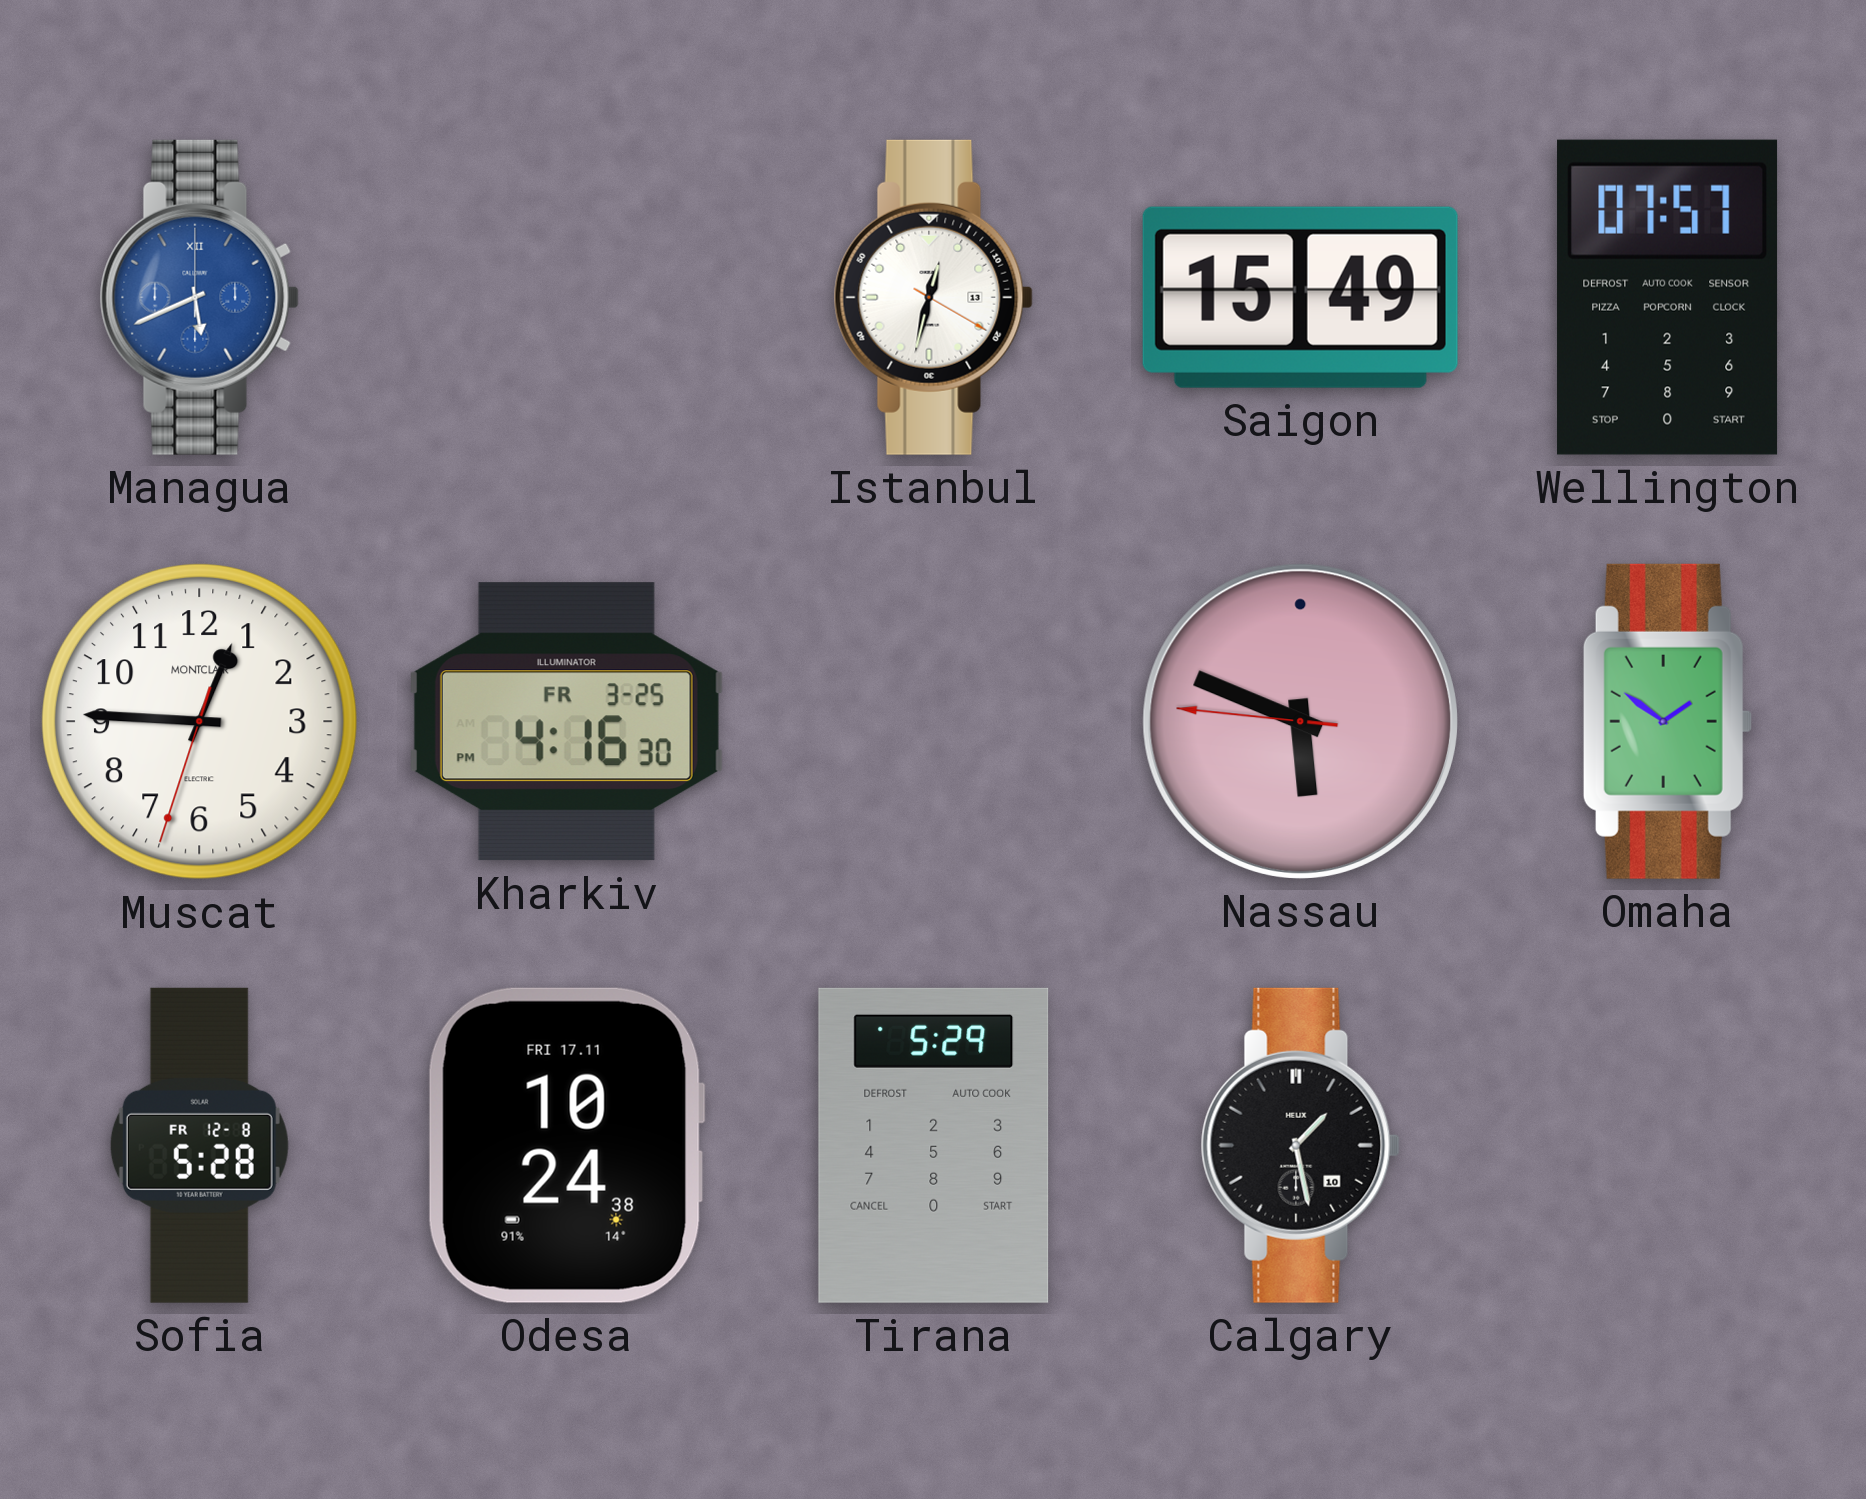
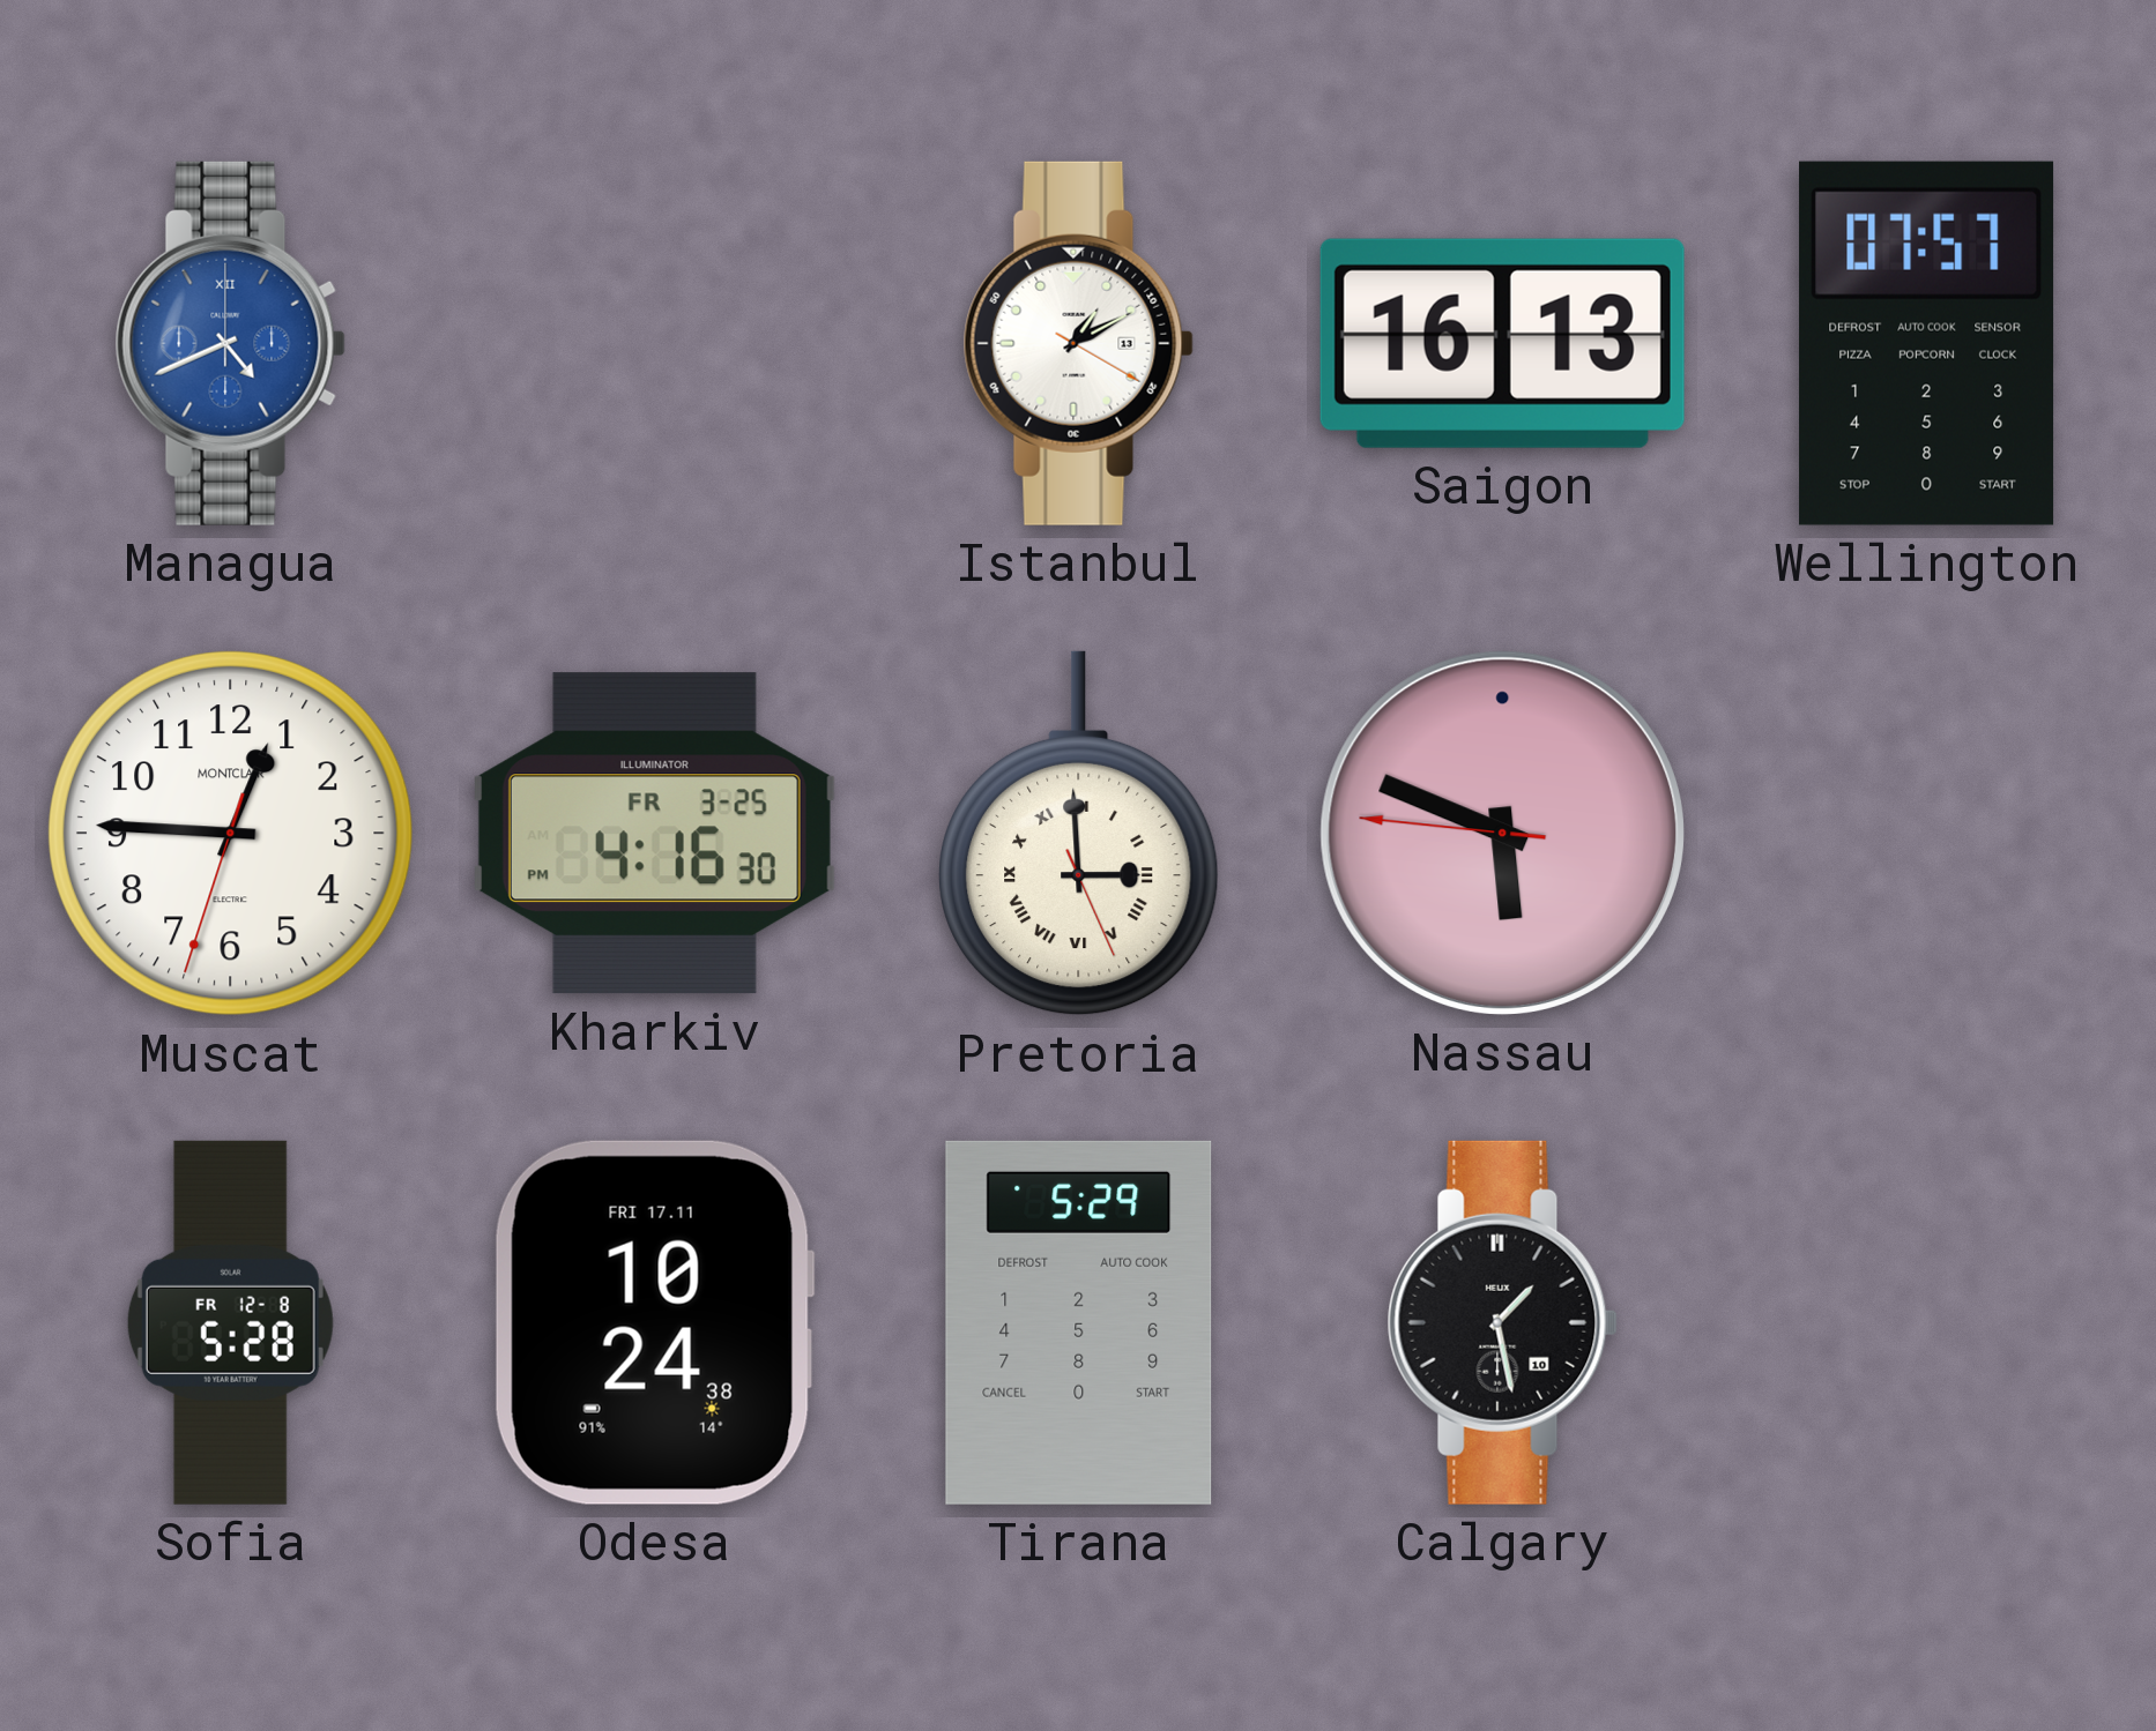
Managua: 5:41 -> 4:41
Istanbul: 12:32 -> 1:10
Saigon: 15:49 -> 16:13
Pretoria: none -> 2:59
Omaha: 1:51 -> none
